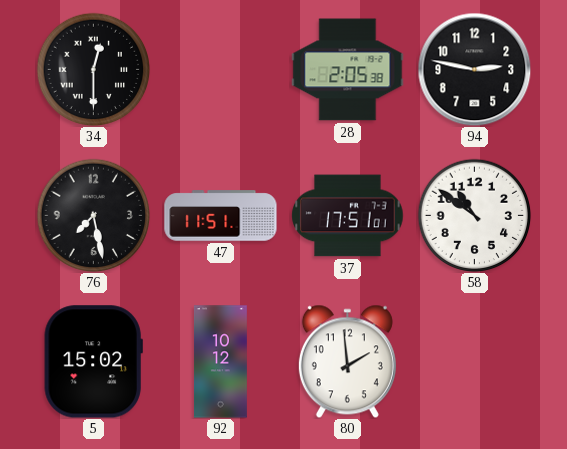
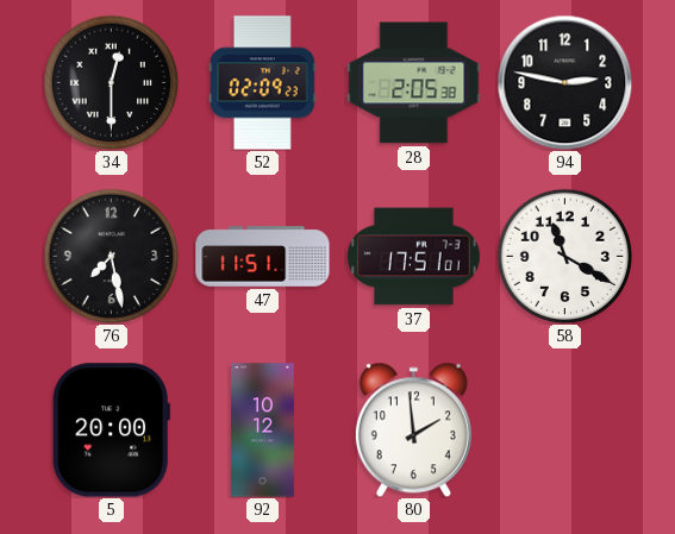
52: none -> 02:09
58: 10:51 -> 11:20
5: 15:02 -> 20:00
